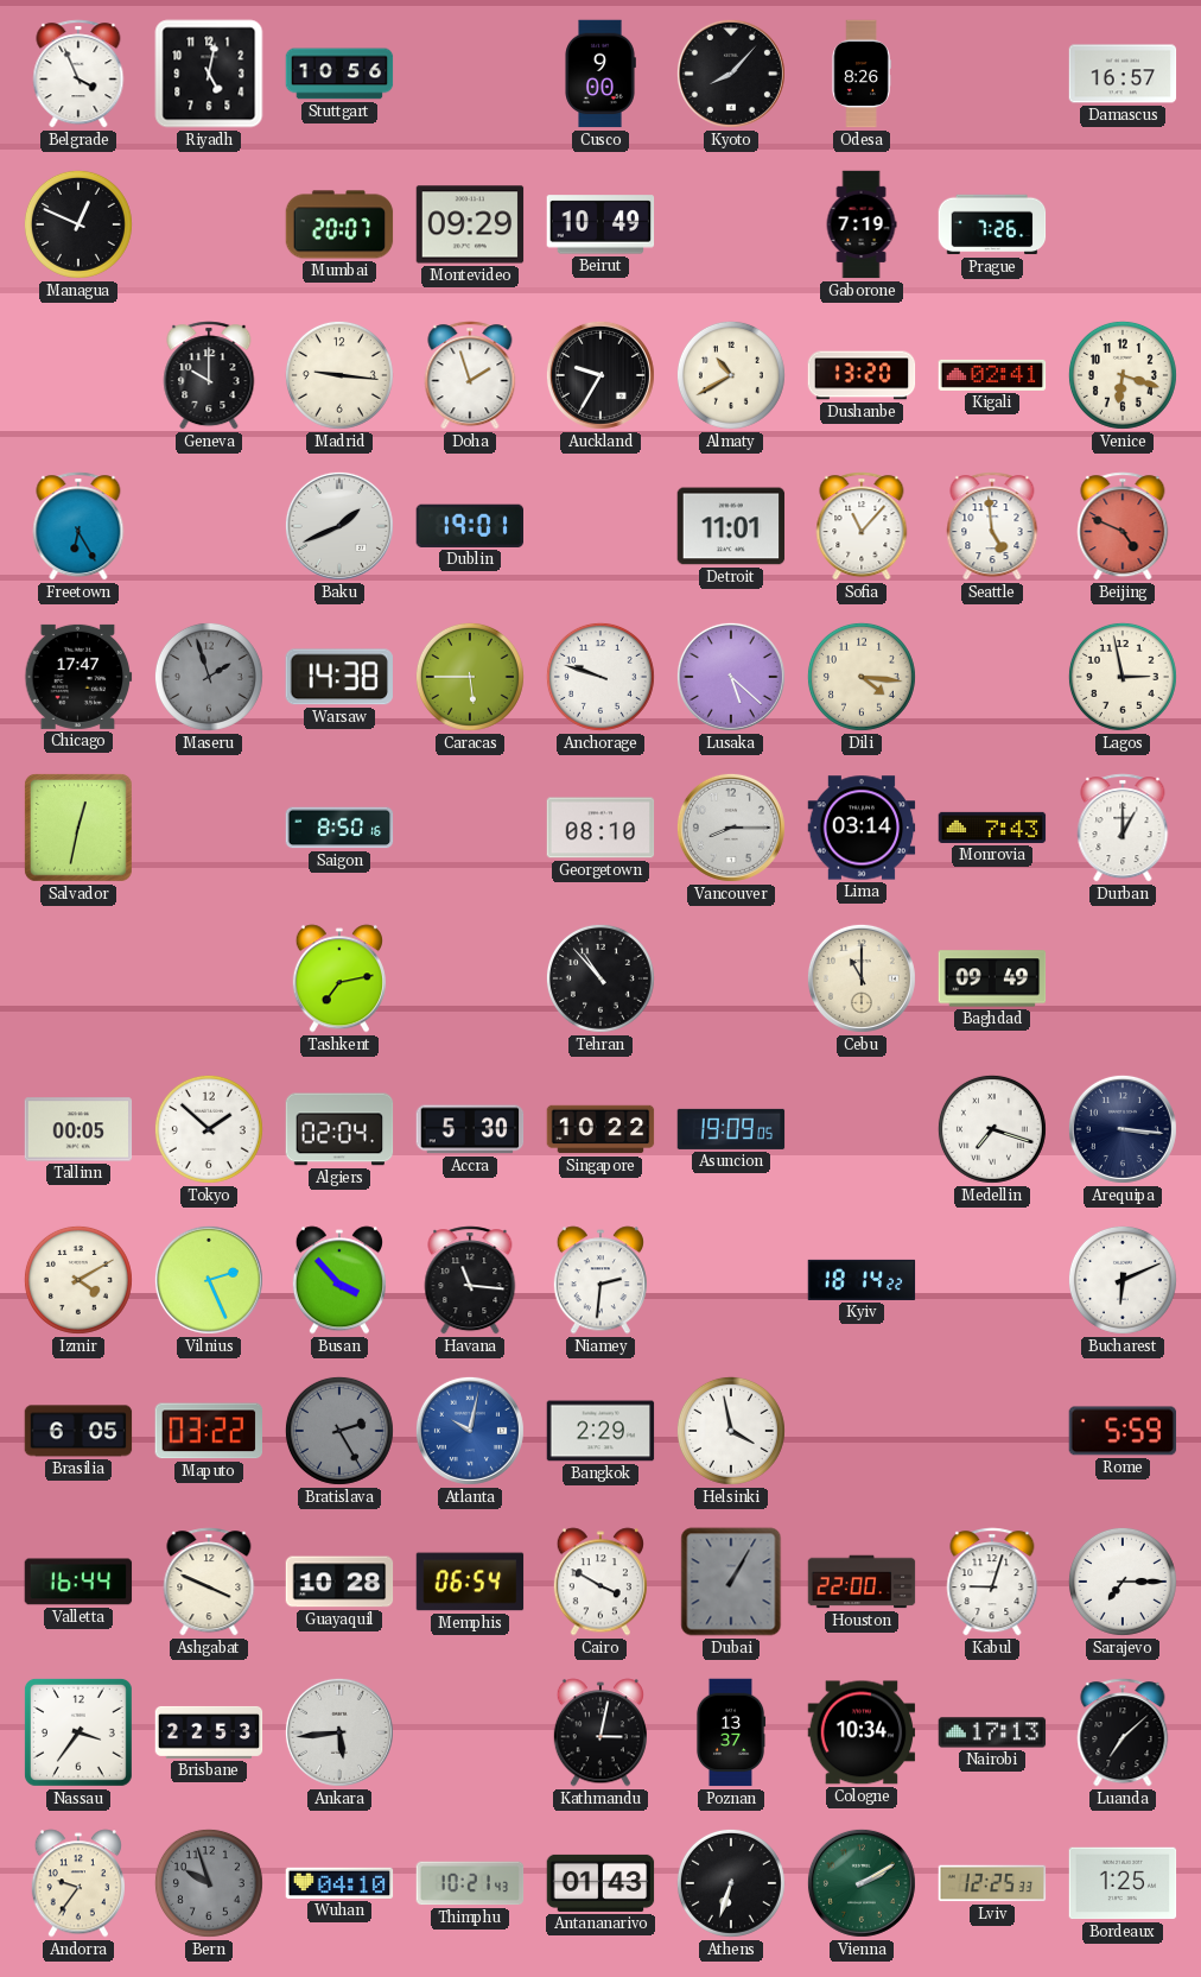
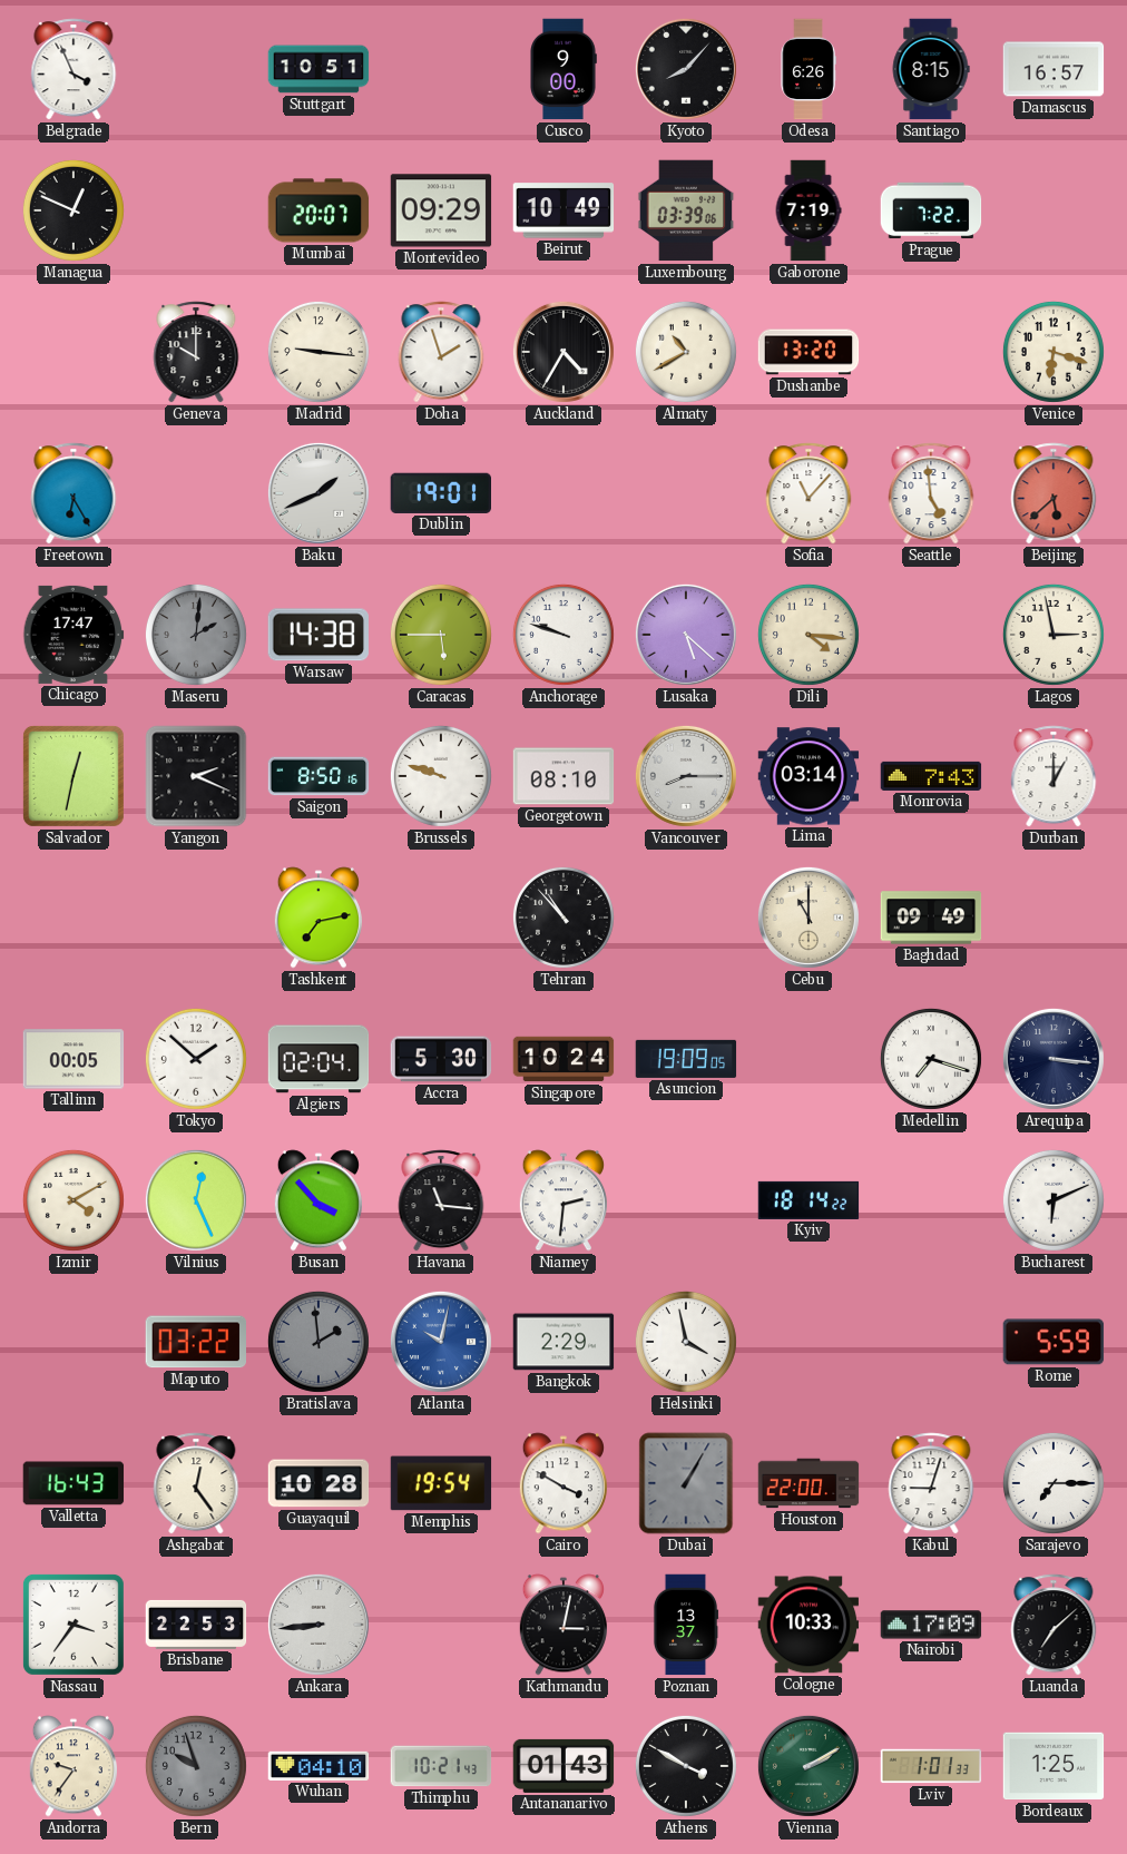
Riyadh: 5:02 -> none
Stuttgart: 10:56 -> 10:51
Odesa: 8:26 -> 6:26
Santiago: none -> 8:15
Luxembourg: none -> 03:39
Prague: 7:26 -> 7:22
Auckland: 9:35 -> 4:35
Kigali: 02:41 -> none
Detroit: 11:01 -> none
Beijing: 4:49 -> 5:38
Maseru: 1:57 -> 2:01
Yangon: none -> 2:19
Brussels: none -> 9:48
Singapore: 10:22 -> 10:24
Vilnius: 2:26 -> 12:26
Brasilia: 6:05 -> none
Bratislava: 2:25 -> 1:59
Valletta: 16:44 -> 16:43
Ashgabat: 3:49 -> 12:24
Memphis: 06:54 -> 19:54
Ankara: 5:44 -> 8:44
Cologne: 10:34 -> 10:33
Nairobi: 17:13 -> 17:09
Athens: 6:33 -> 3:50
Lviv: 12:25 -> 1:01
